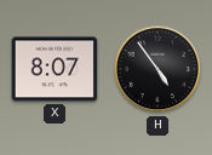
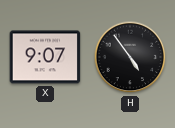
X: 8:07 -> 9:07
